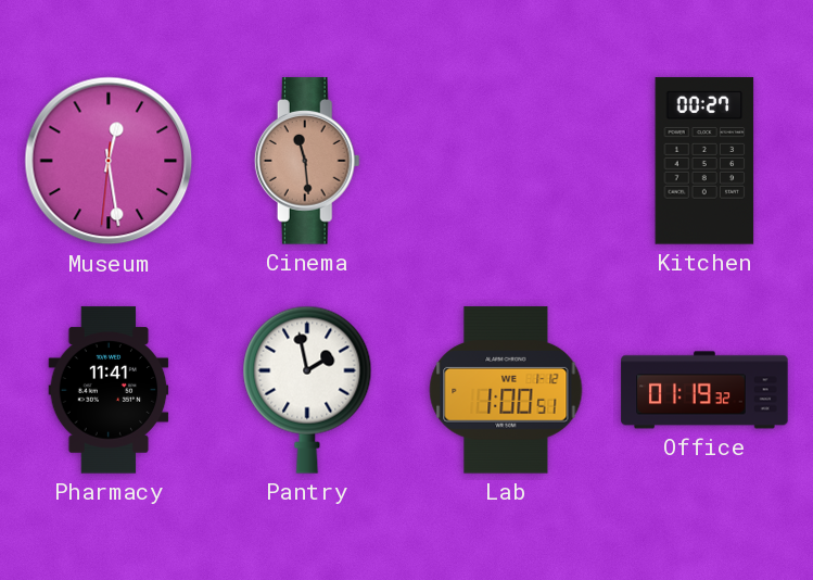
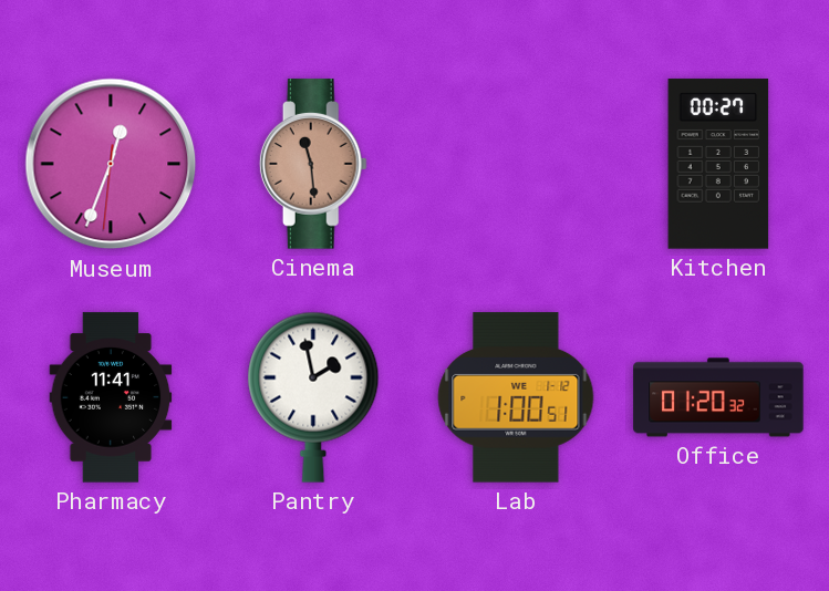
Museum: 12:28 -> 12:33
Office: 01:19 -> 01:20
